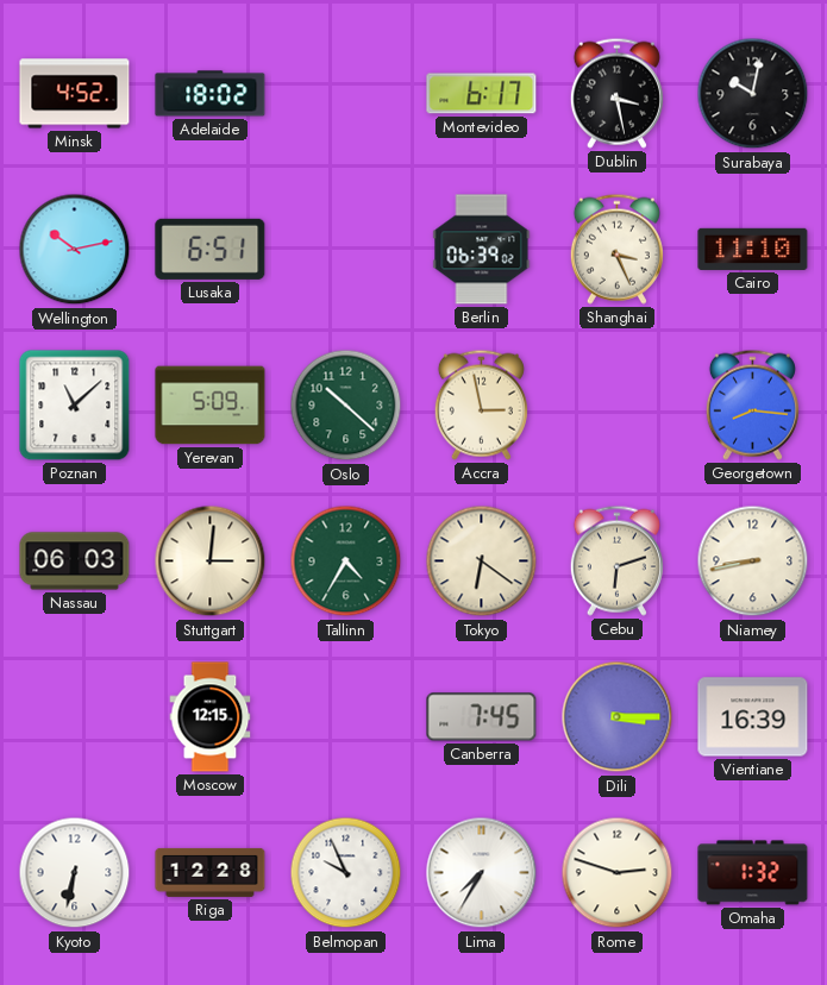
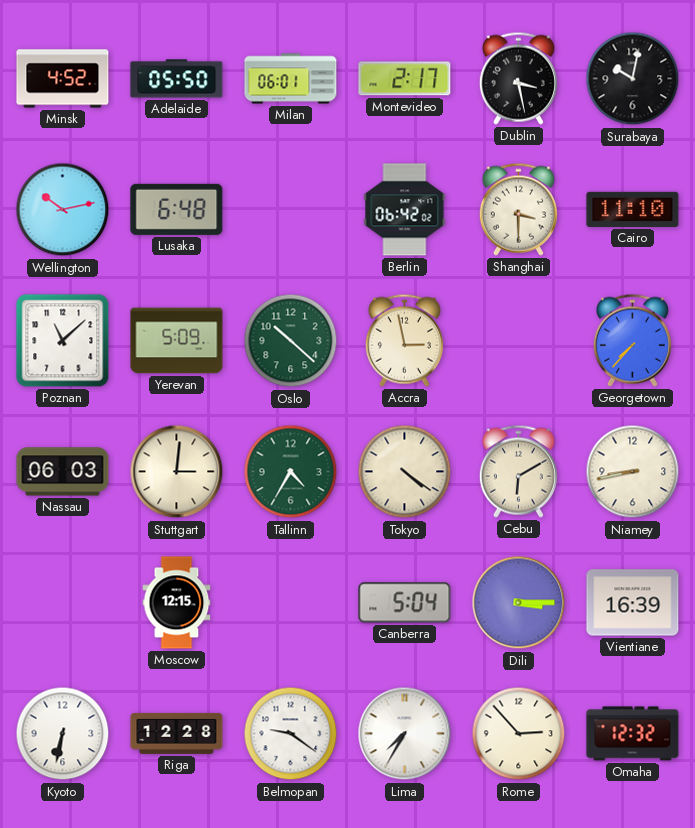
Adelaide: 18:02 -> 05:50
Milan: none -> 06:01
Montevideo: 6:17 -> 2:17
Lusaka: 6:51 -> 6:48
Berlin: 06:39 -> 06:42
Shanghai: 3:26 -> 3:30
Georgetown: 8:16 -> 7:37
Tokyo: 6:21 -> 4:21
Cebu: 6:12 -> 6:10
Canberra: 7:45 -> 5:04
Belmopan: 9:56 -> 9:21
Rome: 2:48 -> 2:53
Omaha: 1:32 -> 12:32
